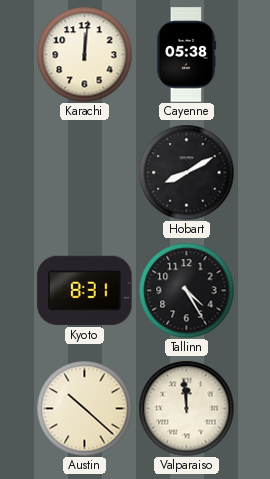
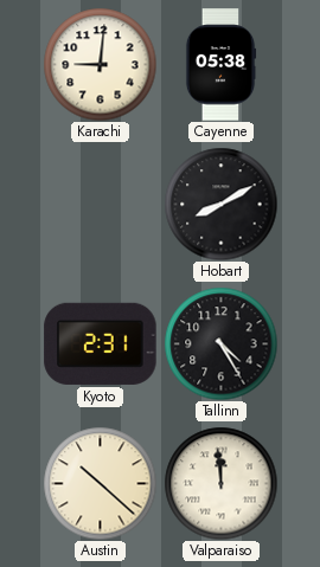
Karachi: 12:01 -> 9:01
Kyoto: 8:31 -> 2:31
